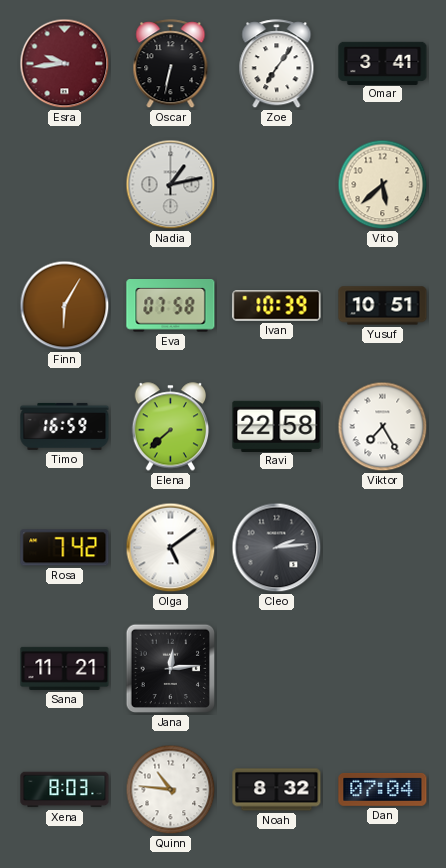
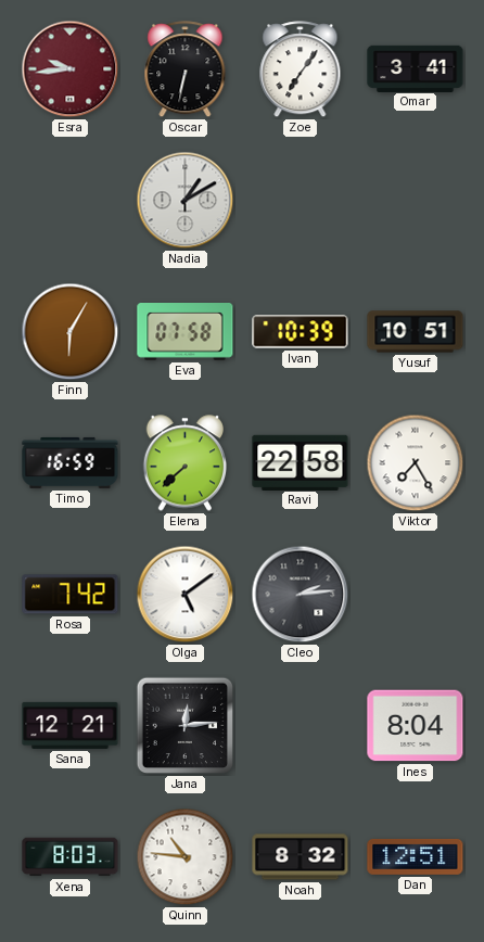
Nadia: 1:13 -> 1:10
Vito: 5:38 -> none
Sana: 11:21 -> 12:21
Ines: none -> 8:04
Dan: 07:04 -> 12:51
